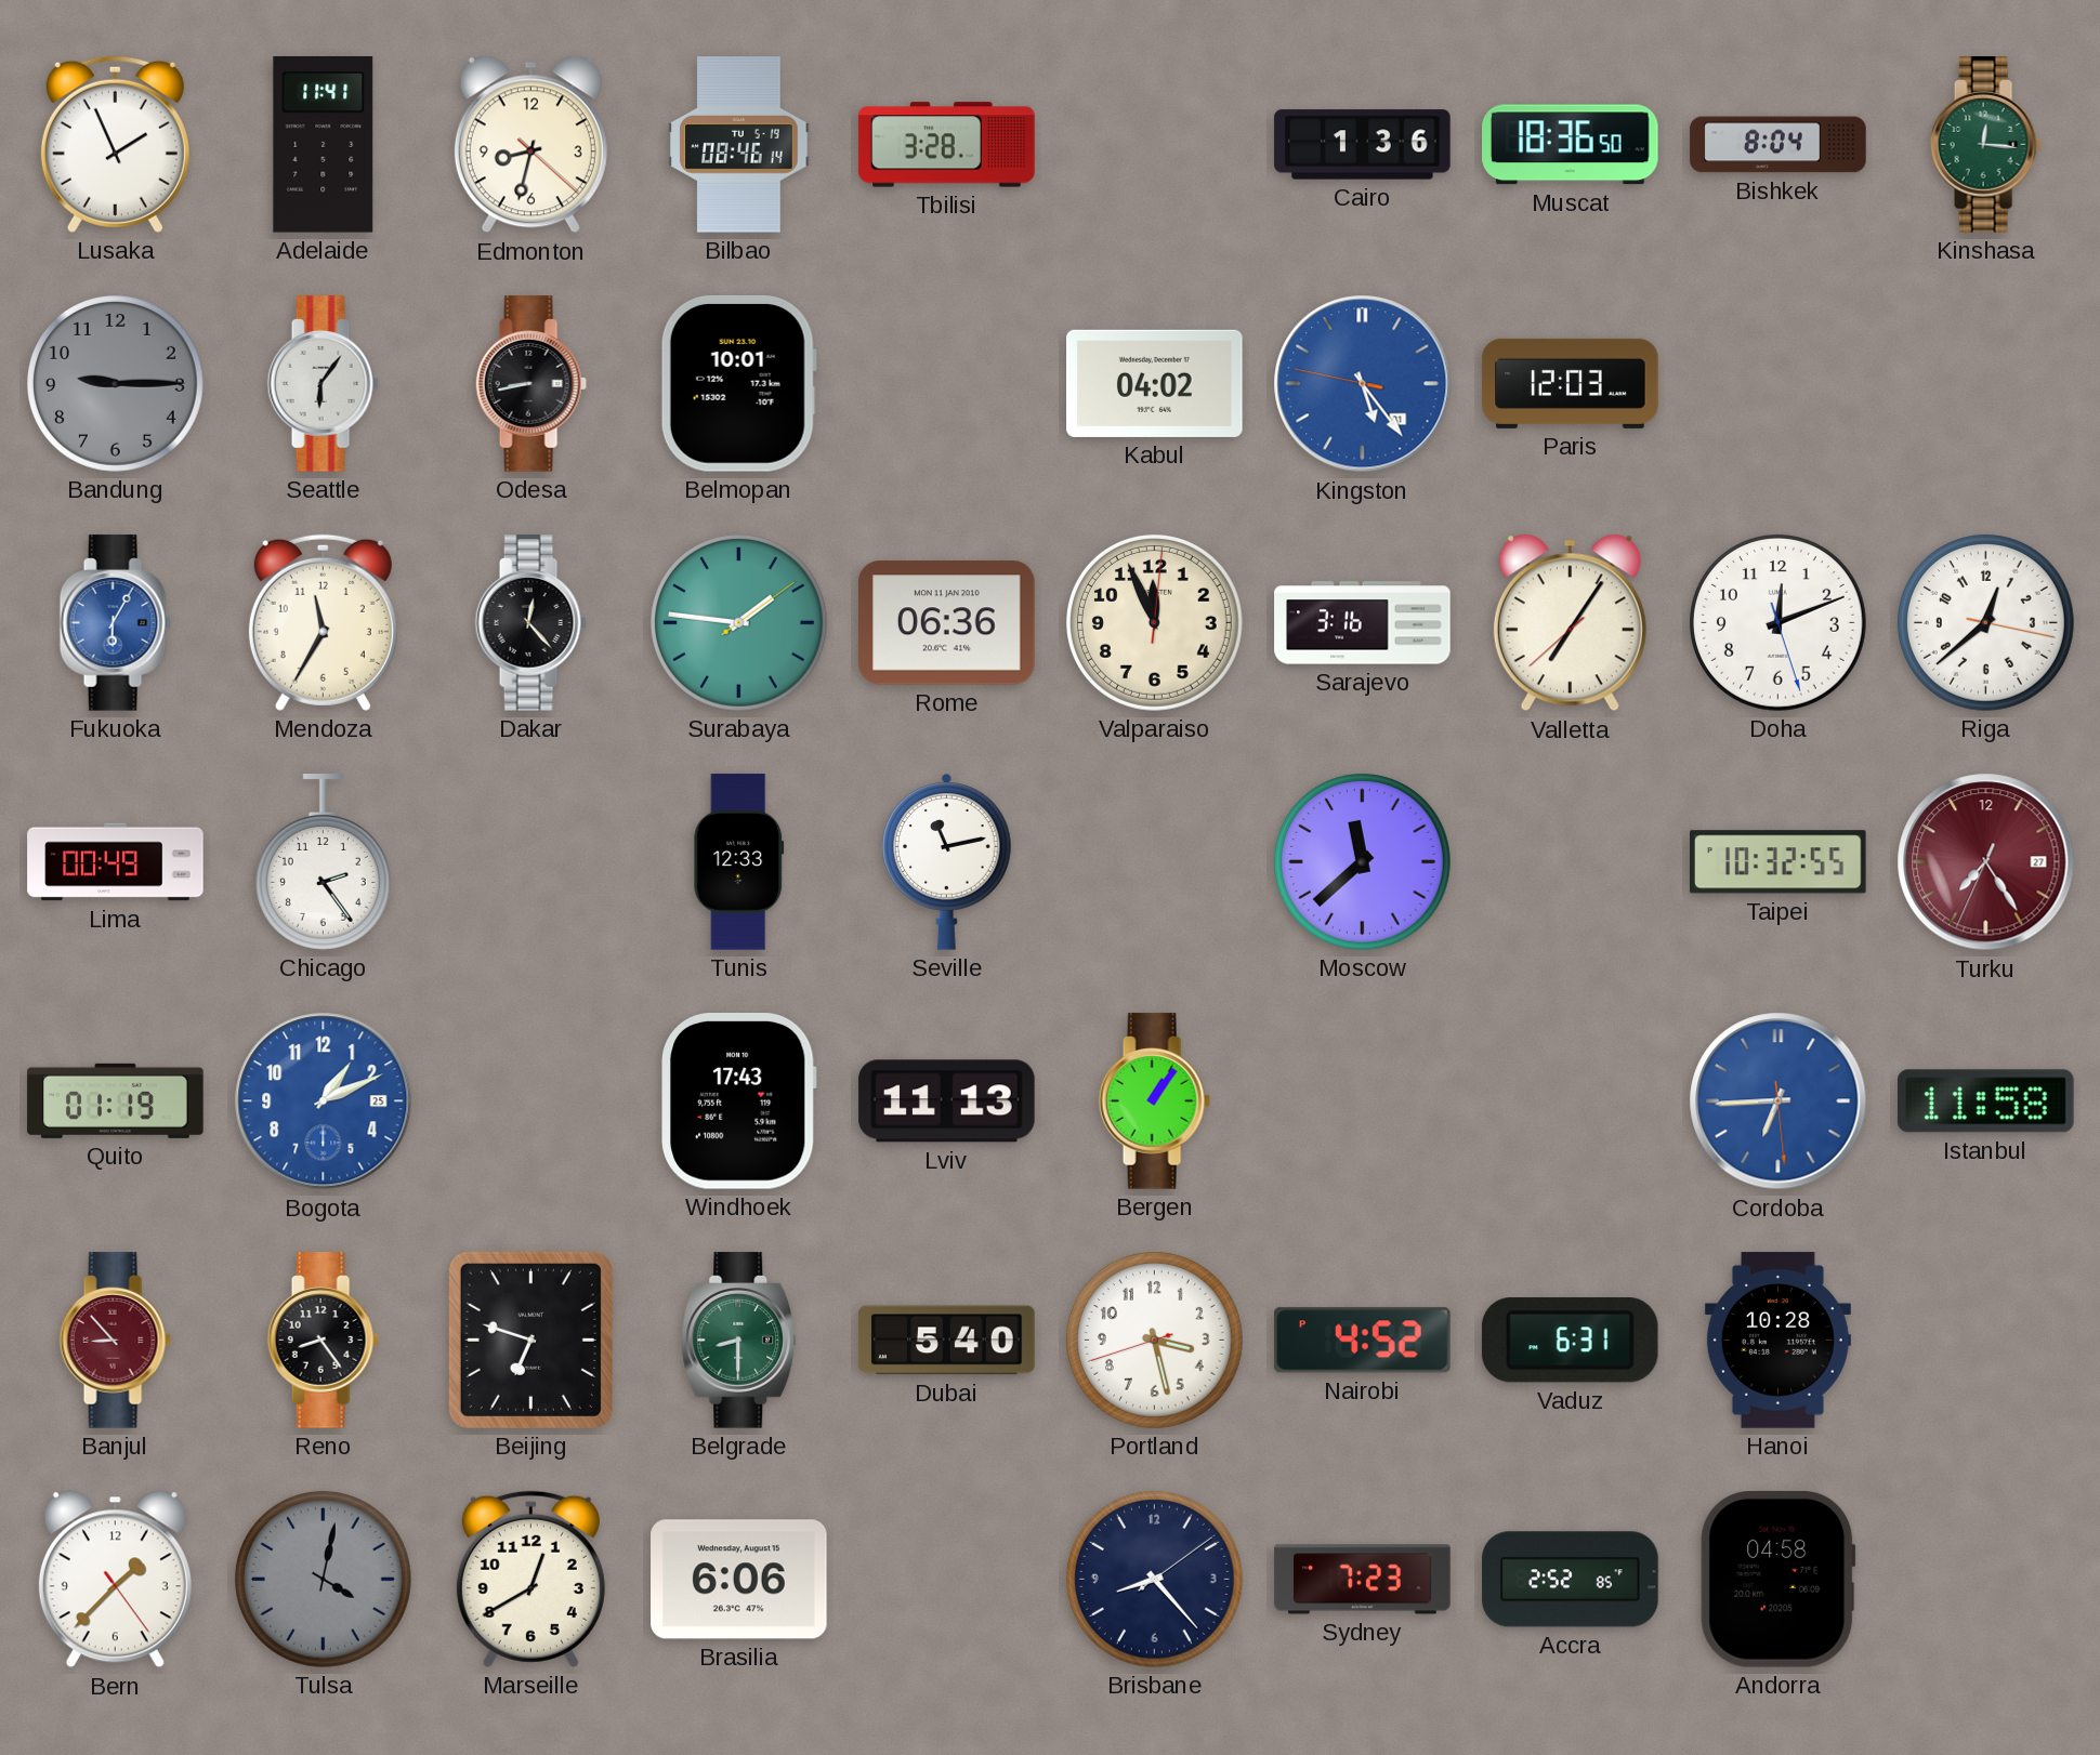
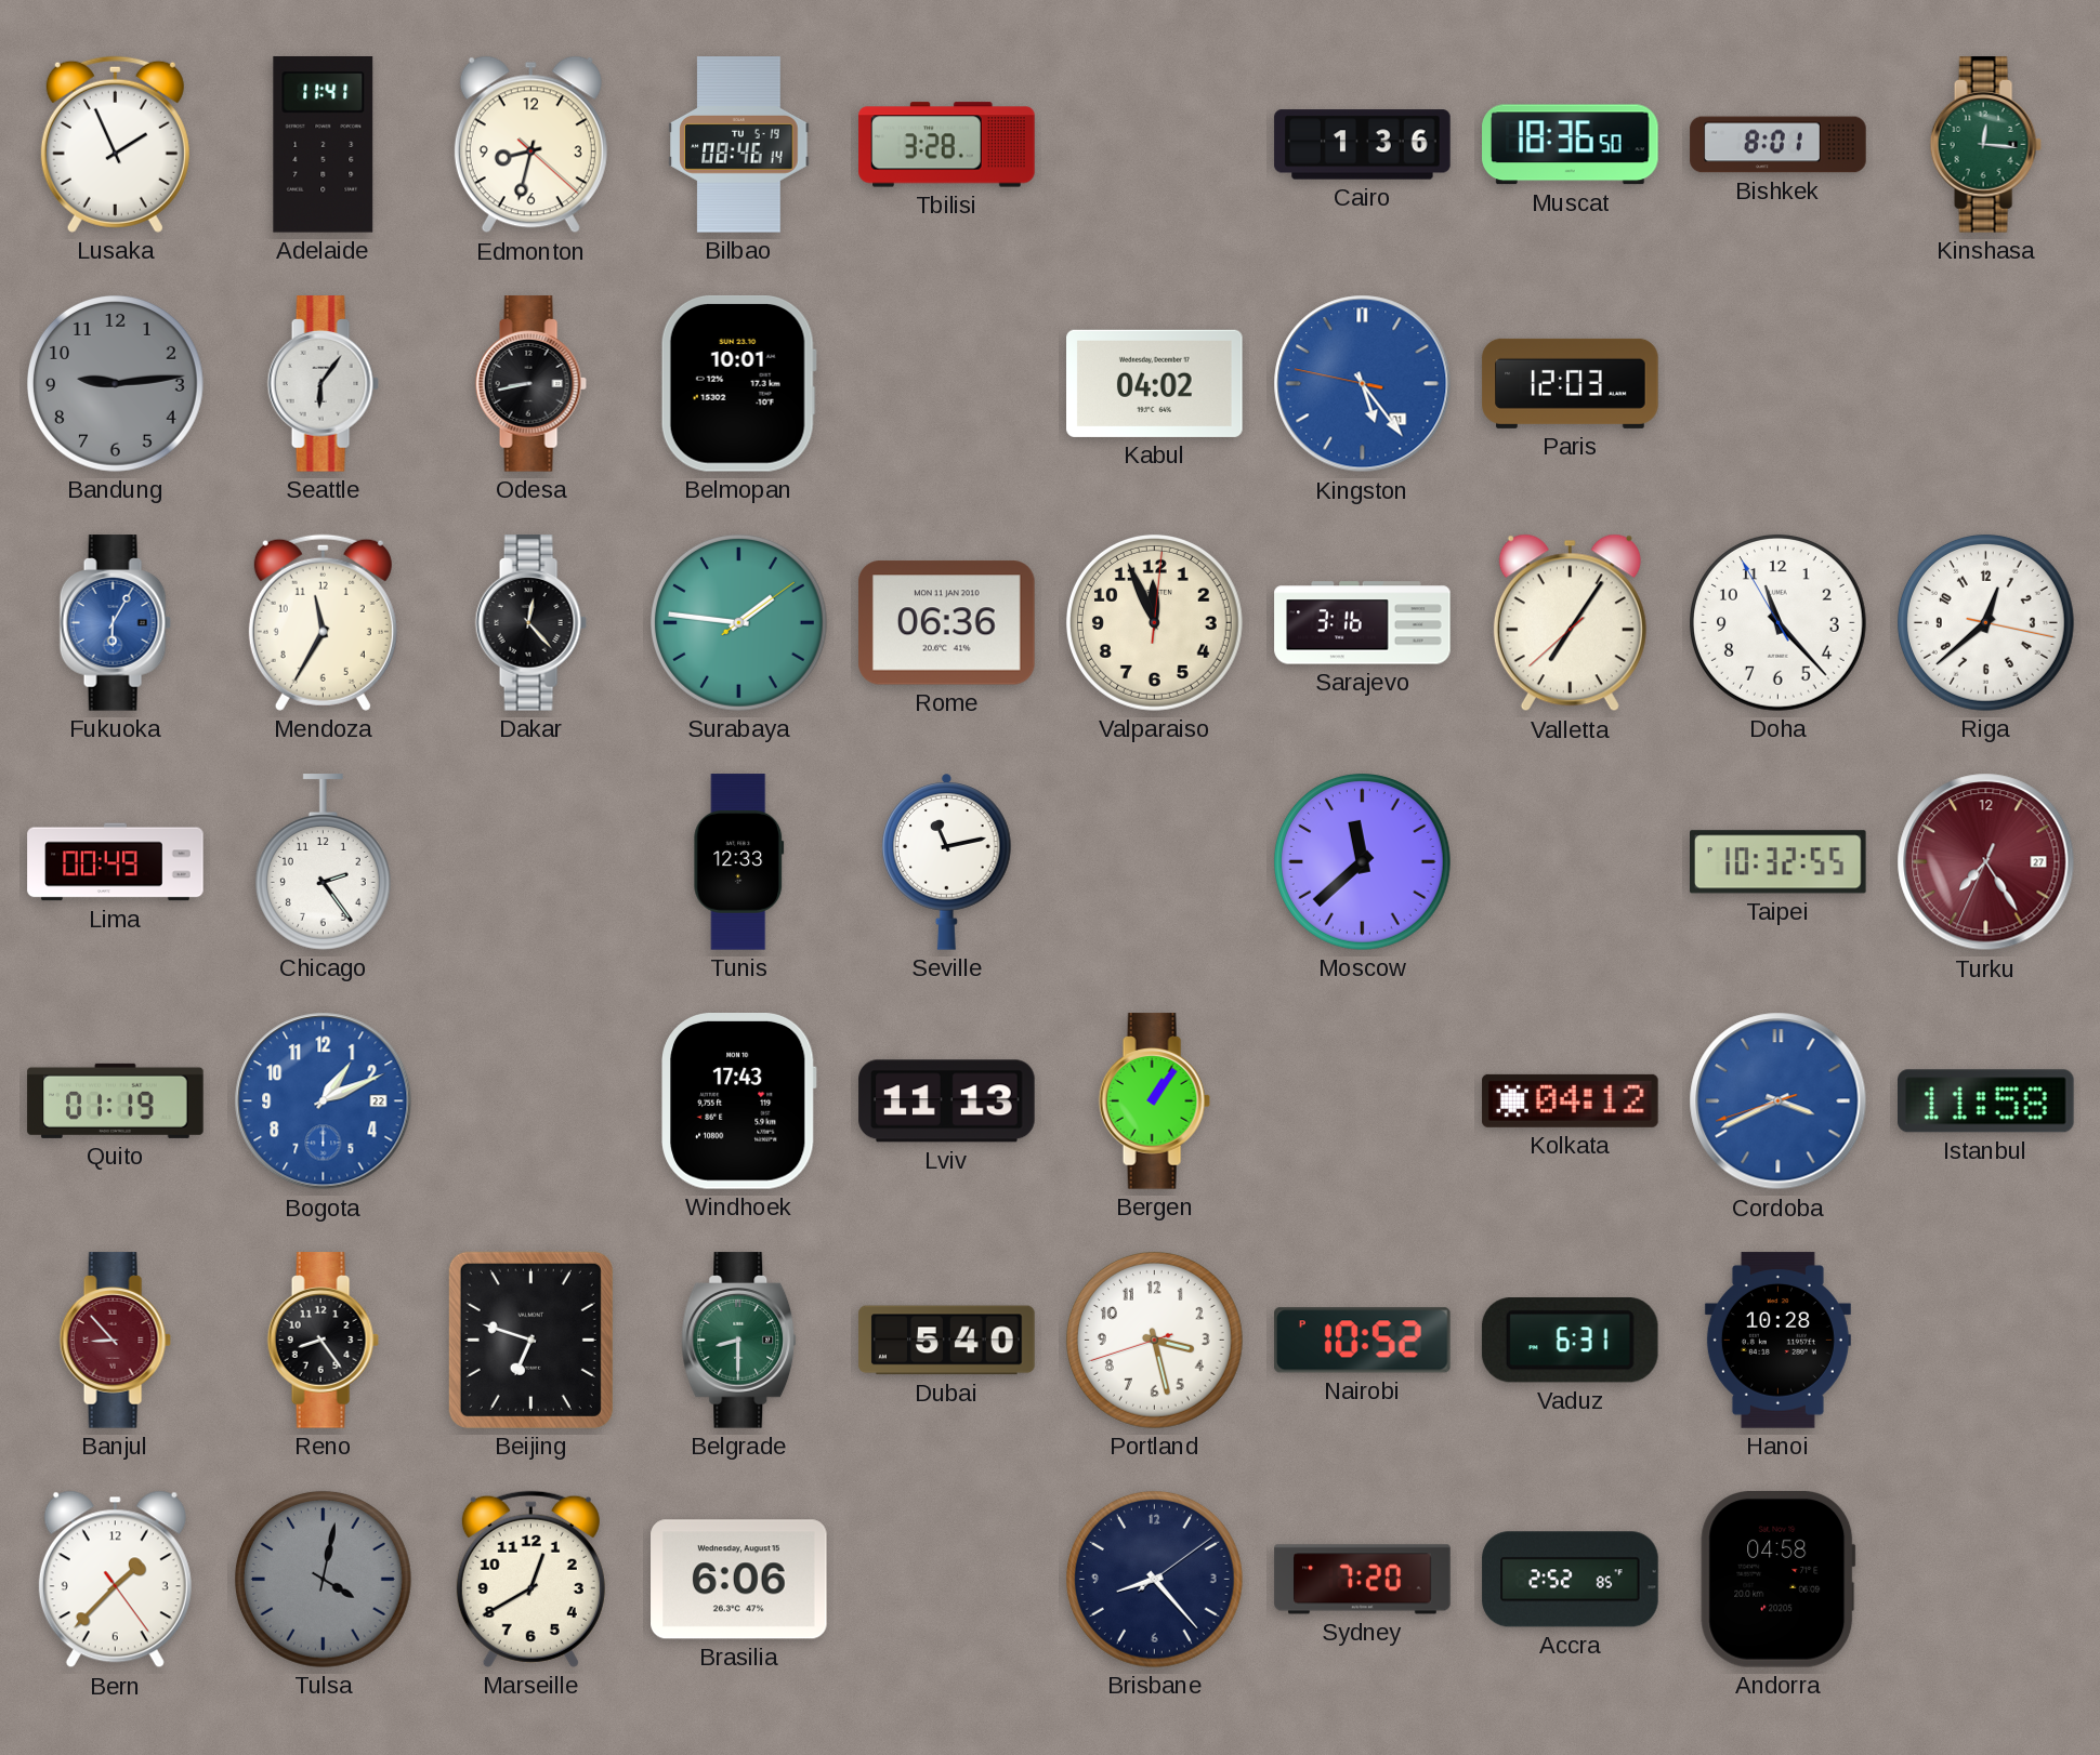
Bishkek: 8:04 -> 8:01
Bandung: 9:15 -> 9:14
Doha: 12:11 -> 11:22
Bogota date: 25 -> 22
Kolkata: none -> 04:12
Cordoba: 6:44 -> 3:40
Nairobi: 4:52 -> 10:52
Sydney: 7:23 -> 7:20
